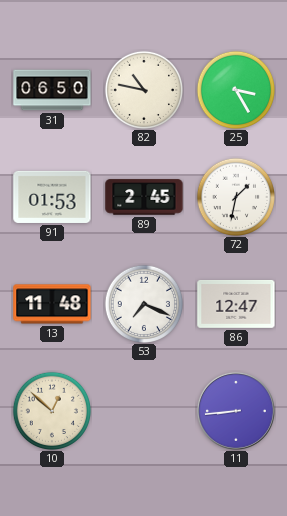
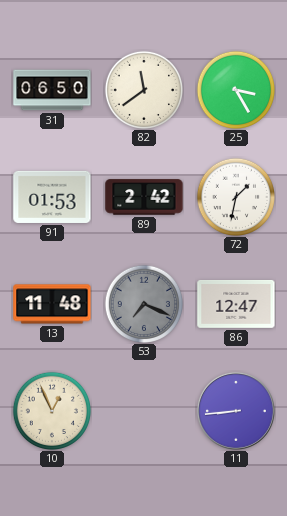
82: 10:47 -> 11:39
89: 2:45 -> 2:42
53 dial: white -> grey
10: 12:52 -> 12:56
